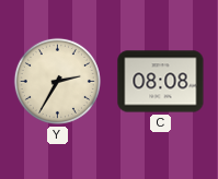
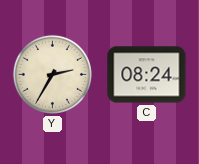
C: 08:08 -> 08:24
